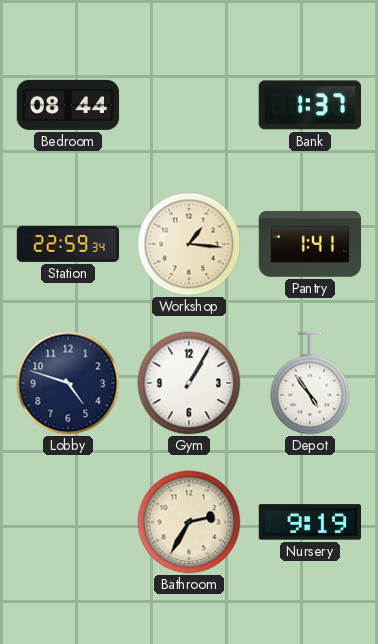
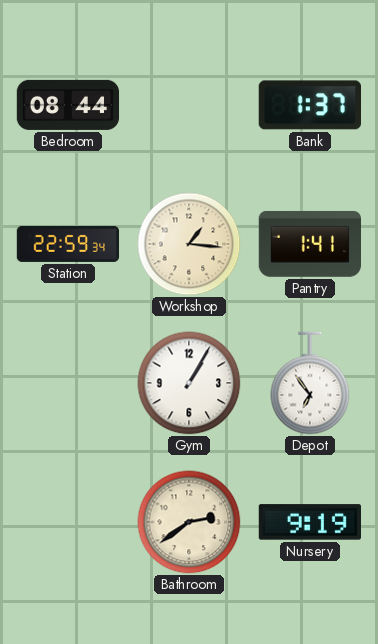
Lobby: 4:48 -> none
Depot: 4:54 -> 6:54
Bathroom: 2:35 -> 2:39
